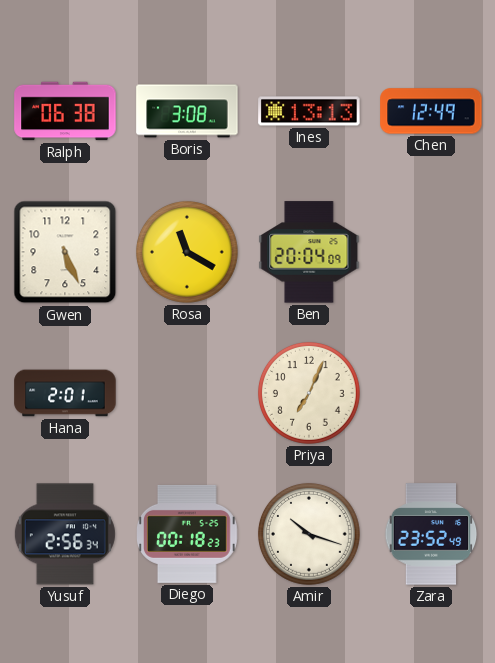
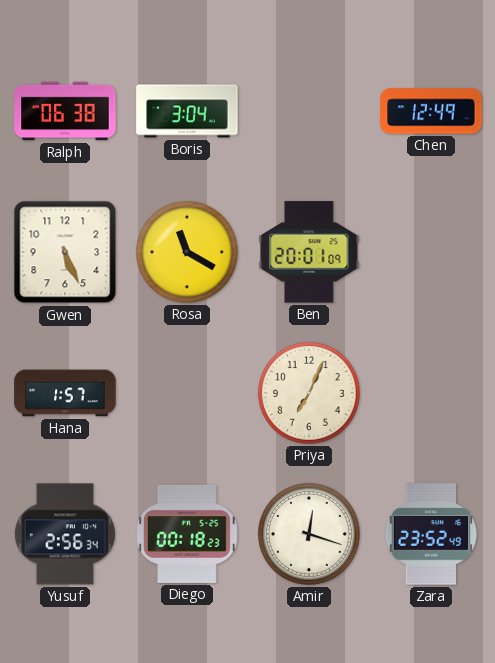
Boris: 3:08 -> 3:04
Ines: 13:13 -> none
Ben: 20:04 -> 20:01
Hana: 2:01 -> 1:57
Amir: 10:18 -> 12:18
